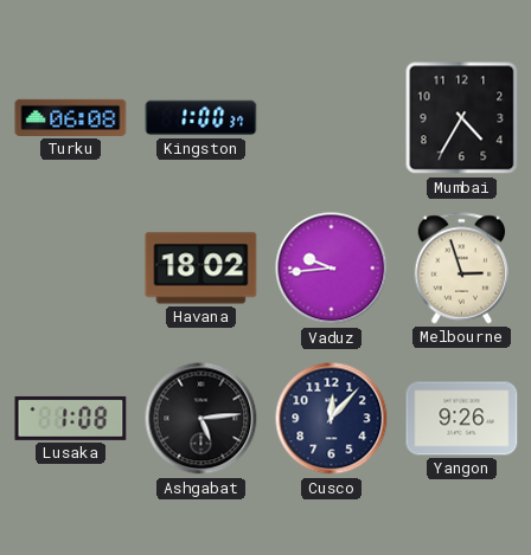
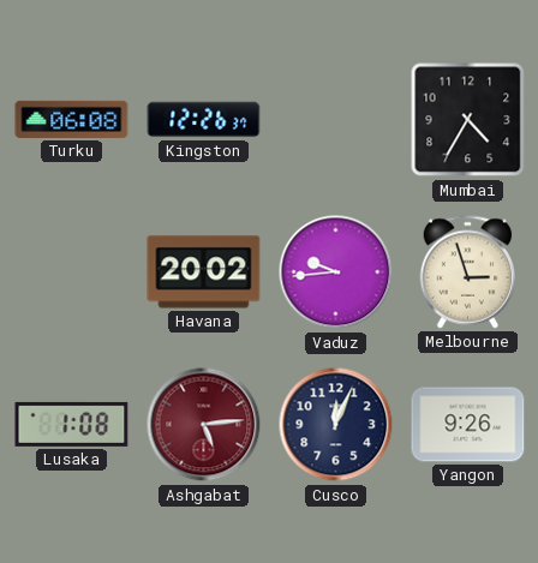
Kingston: 1:00 -> 12:26
Havana: 18:02 -> 20:02
Ashgabat dial: black -> burgundy
Cusco: 12:07 -> 12:04
